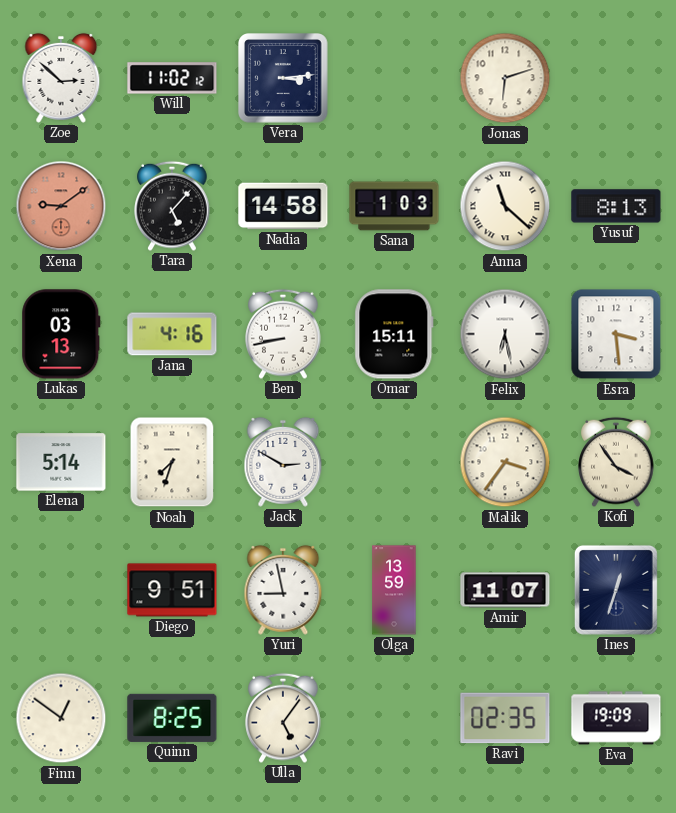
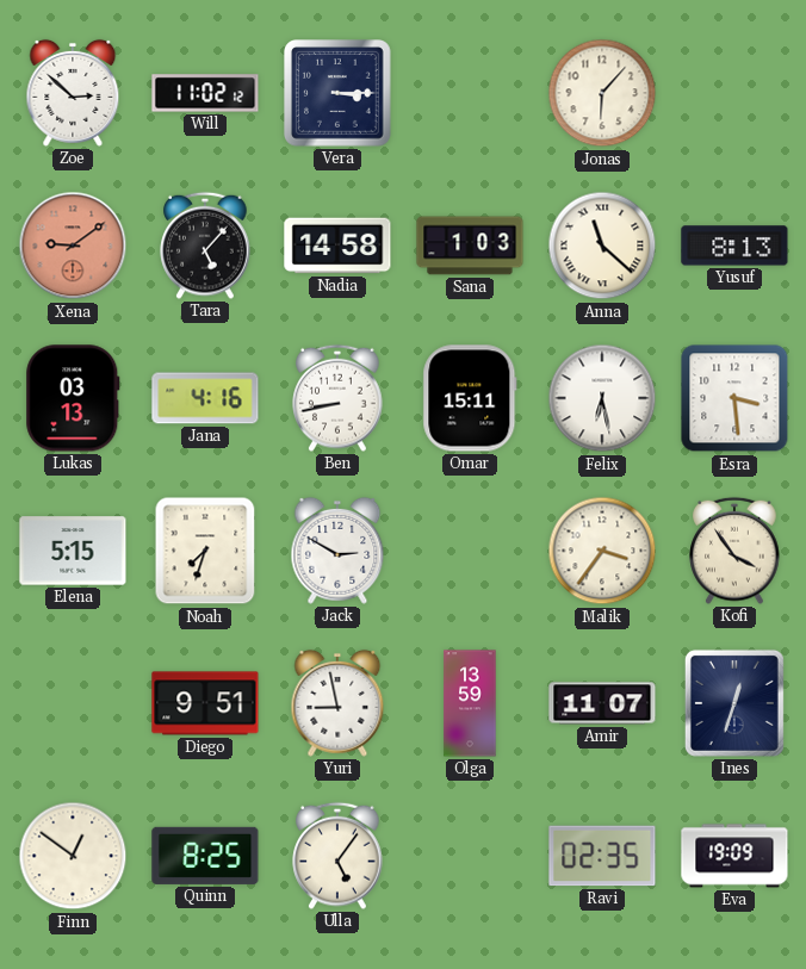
Vera: 3:14 -> 3:15
Jonas: 6:12 -> 6:07
Elena: 5:14 -> 5:15
